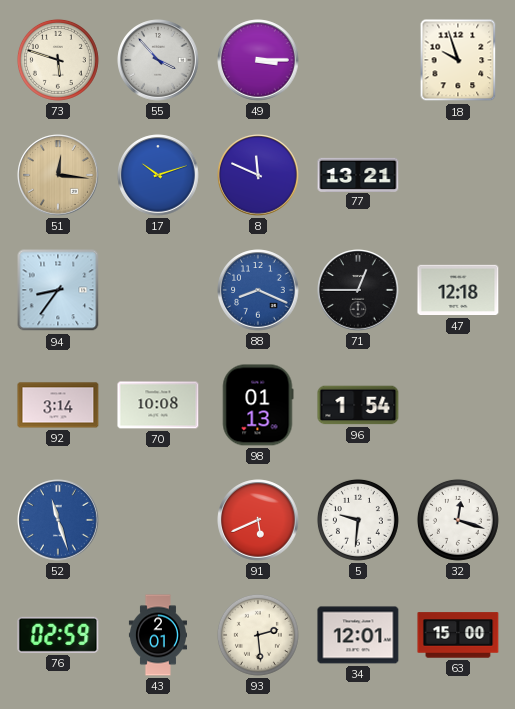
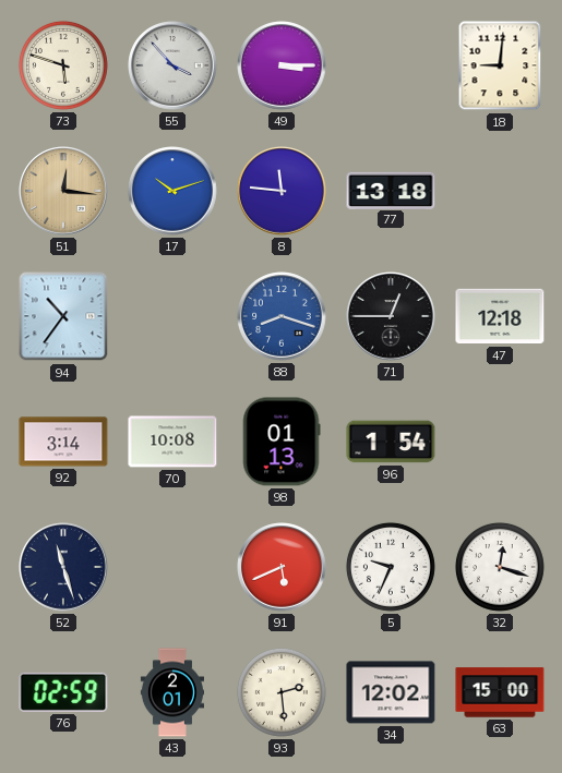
18: 9:57 -> 9:01
8: 11:49 -> 11:46
77: 13:21 -> 13:18
94: 8:36 -> 10:36
88: 8:19 -> 8:18
52 dial: blue -> navy
5: 9:31 -> 9:34
34: 12:01 -> 12:02
